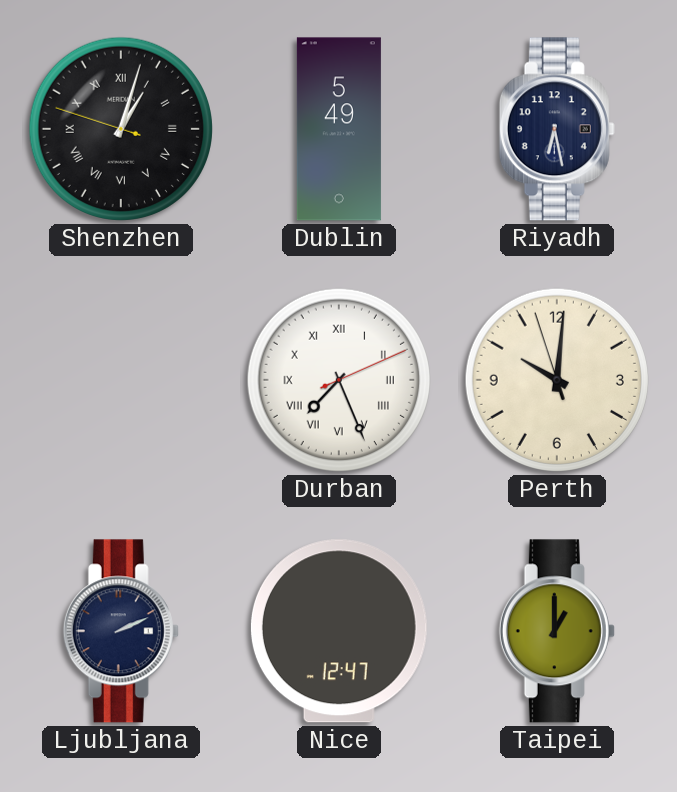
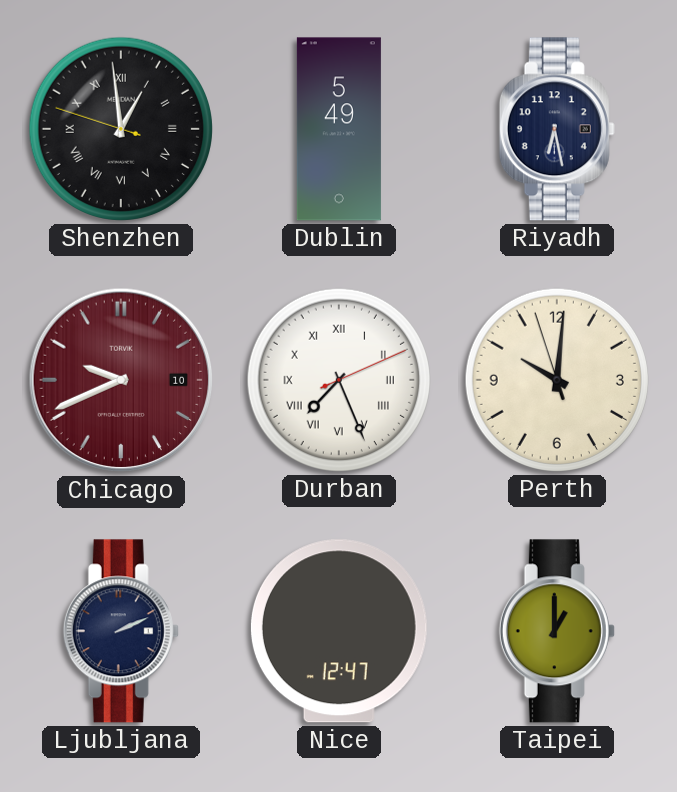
Shenzhen: 1:02 -> 12:58
Chicago: none -> 9:41
